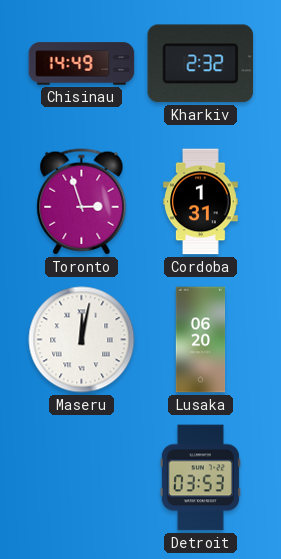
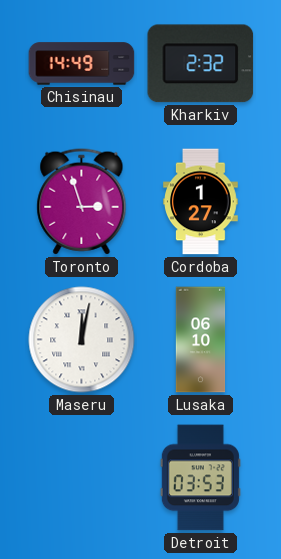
Cordoba: 1:31 -> 1:27
Lusaka: 06:20 -> 06:10
